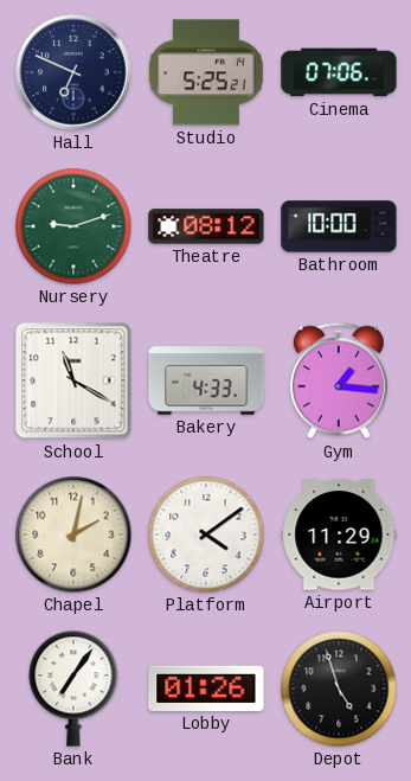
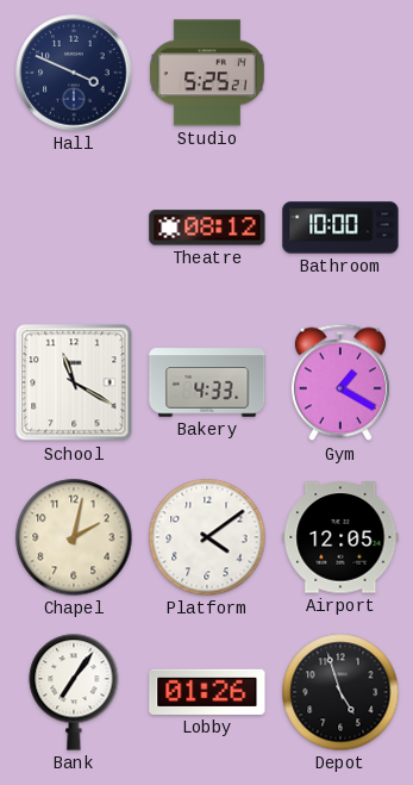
Hall: 6:49 -> 3:49
Cinema: 07:06 -> none
Nursery: 9:12 -> none
Gym: 1:16 -> 1:20
Airport: 11:29 -> 12:05
